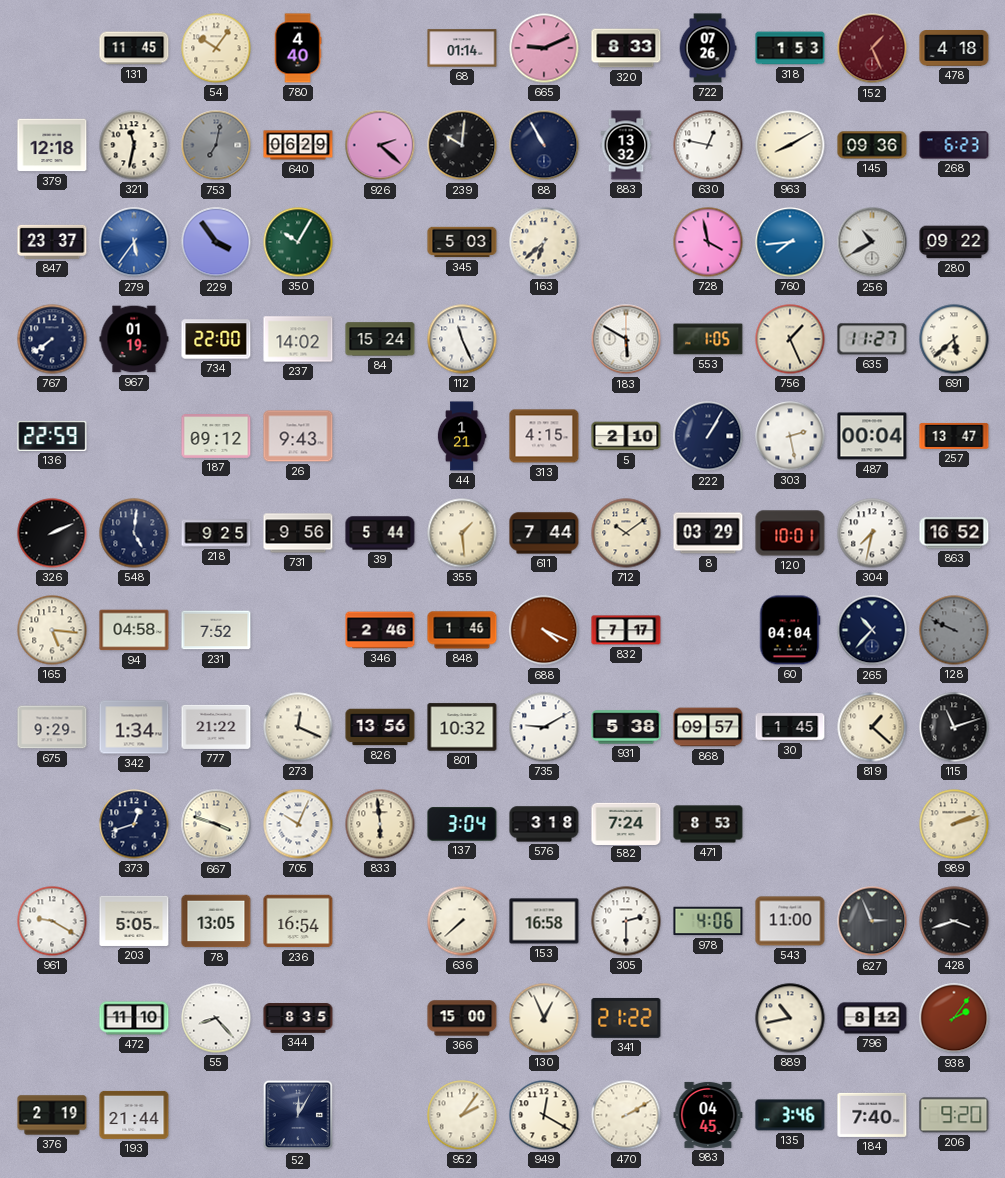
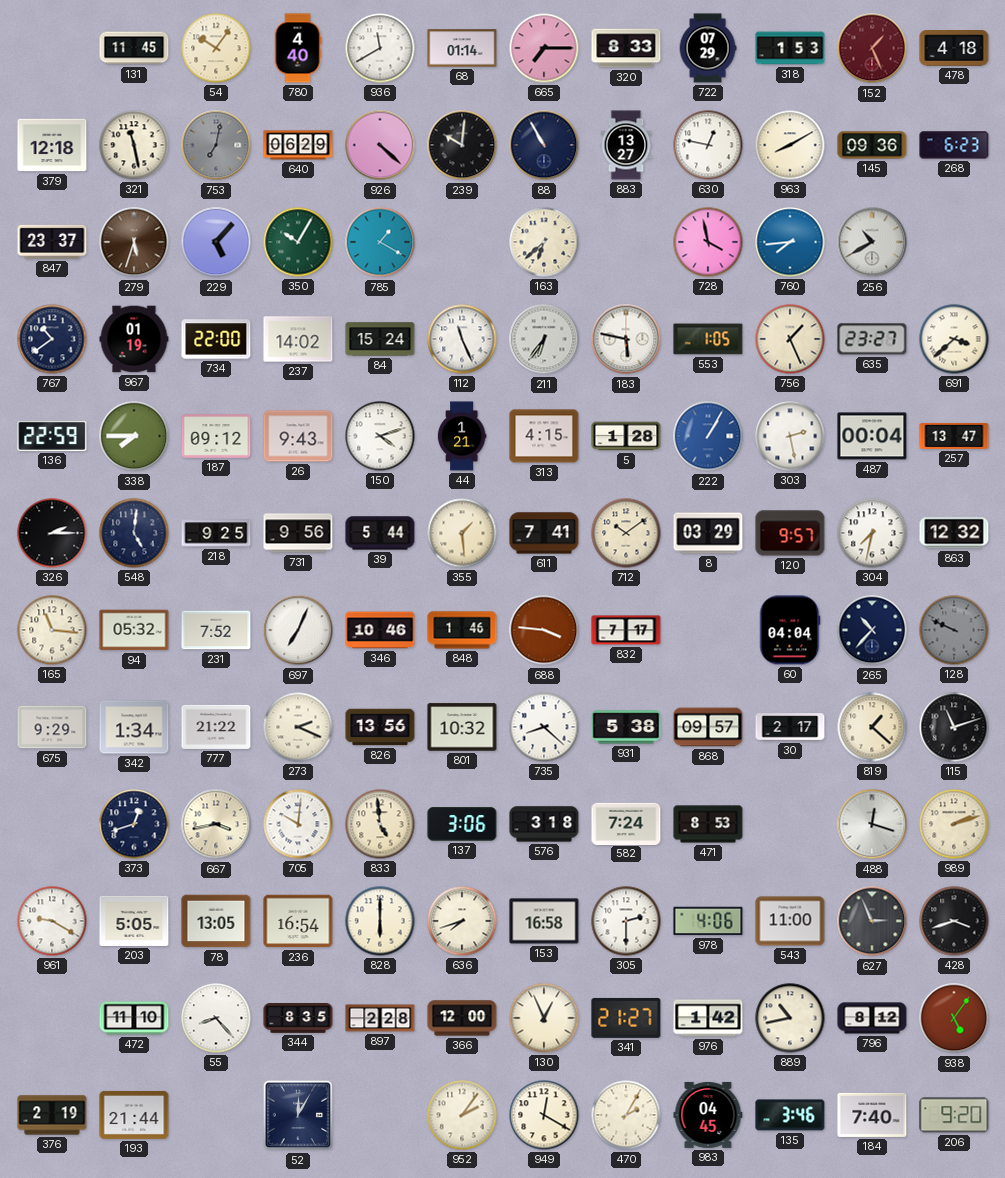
936: none -> 11:40
665: 9:11 -> 7:15
722: 07:26 -> 07:29
321: 11:32 -> 11:28
926: 2:22 -> 4:22
883: 13:32 -> 13:27
279: 5:36 -> 5:33
279 dial: blue -> brown
229: 3:54 -> 5:07
785: none -> 1:20
345: 5:03 -> none
280: 09:22 -> none
767: 7:39 -> 10:39
211: none -> 6:36
183: 5:50 -> 5:47
635: 11:27 -> 23:27
691: 5:38 -> 3:38
338: none -> 7:45
150: none -> 4:12
5: 2:10 -> 1:28
222 dial: navy -> blue
326: 2:11 -> 2:15
611: 7:44 -> 7:41
120: 10:01 -> 9:57
863: 16:52 -> 12:32
165: 5:16 -> 11:16
94: 04:58 -> 05:32
697: none -> 7:04
346: 2:46 -> 10:46
688: 4:19 -> 3:46
273: 12:19 -> 2:19
735: 9:10 -> 8:22
30: 1:45 -> 2:17
667: 3:48 -> 3:43
705: 10:04 -> 10:01
833: 5:59 -> 4:59
137: 3:04 -> 3:06
488: none -> 12:18
828: none -> 6:00
636: 7:38 -> 7:42
897: none -> 2:28
366: 15:00 -> 12:00
341: 21:22 -> 21:27
976: none -> 1:42
938: 2:06 -> 5:06
470: 2:10 -> 2:05
